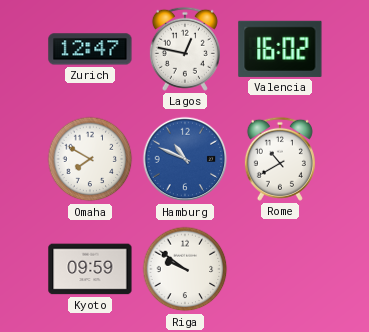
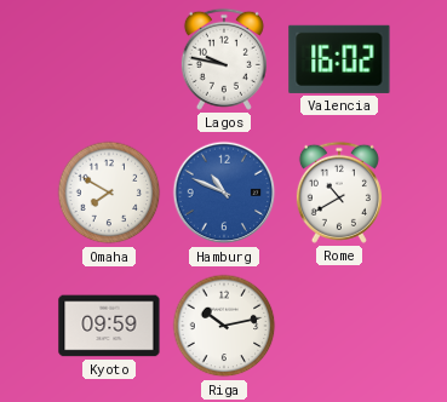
Zurich: 12:47 -> none
Lagos: 12:47 -> 9:47
Riga: 9:51 -> 10:13
